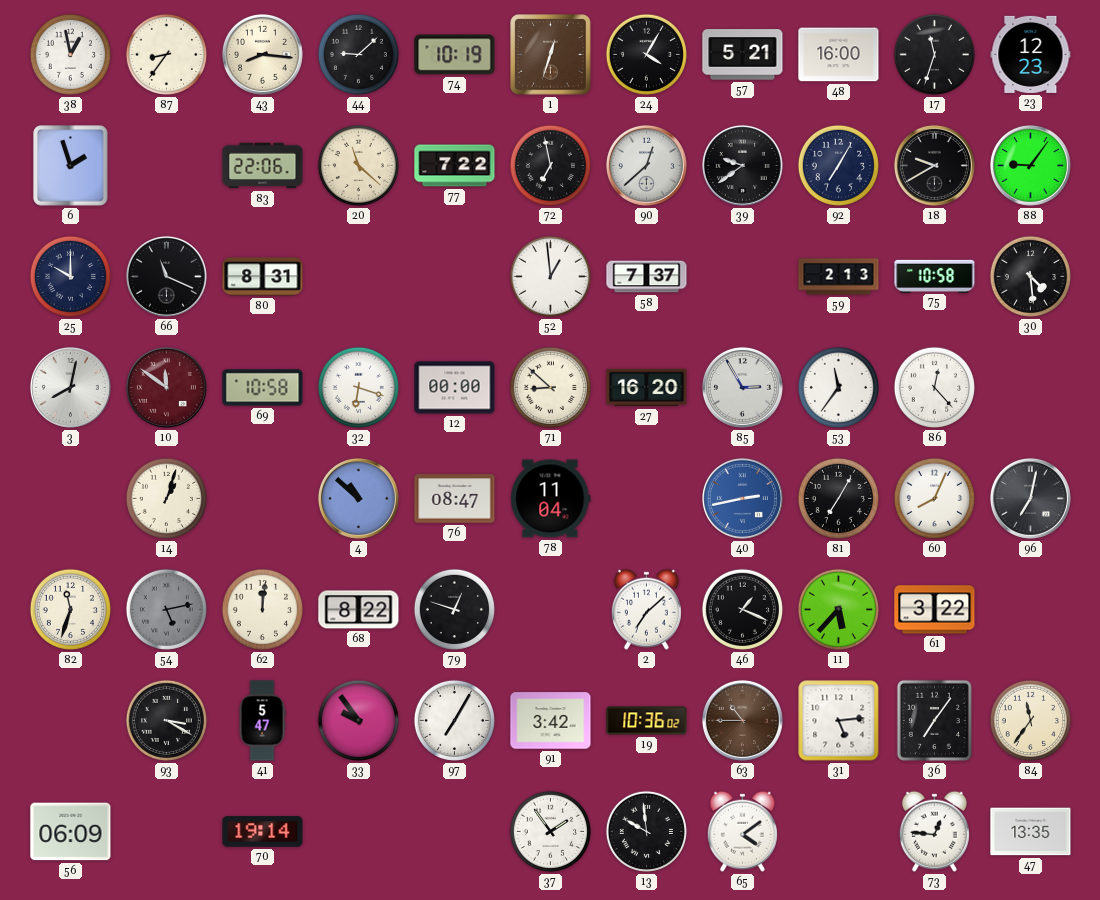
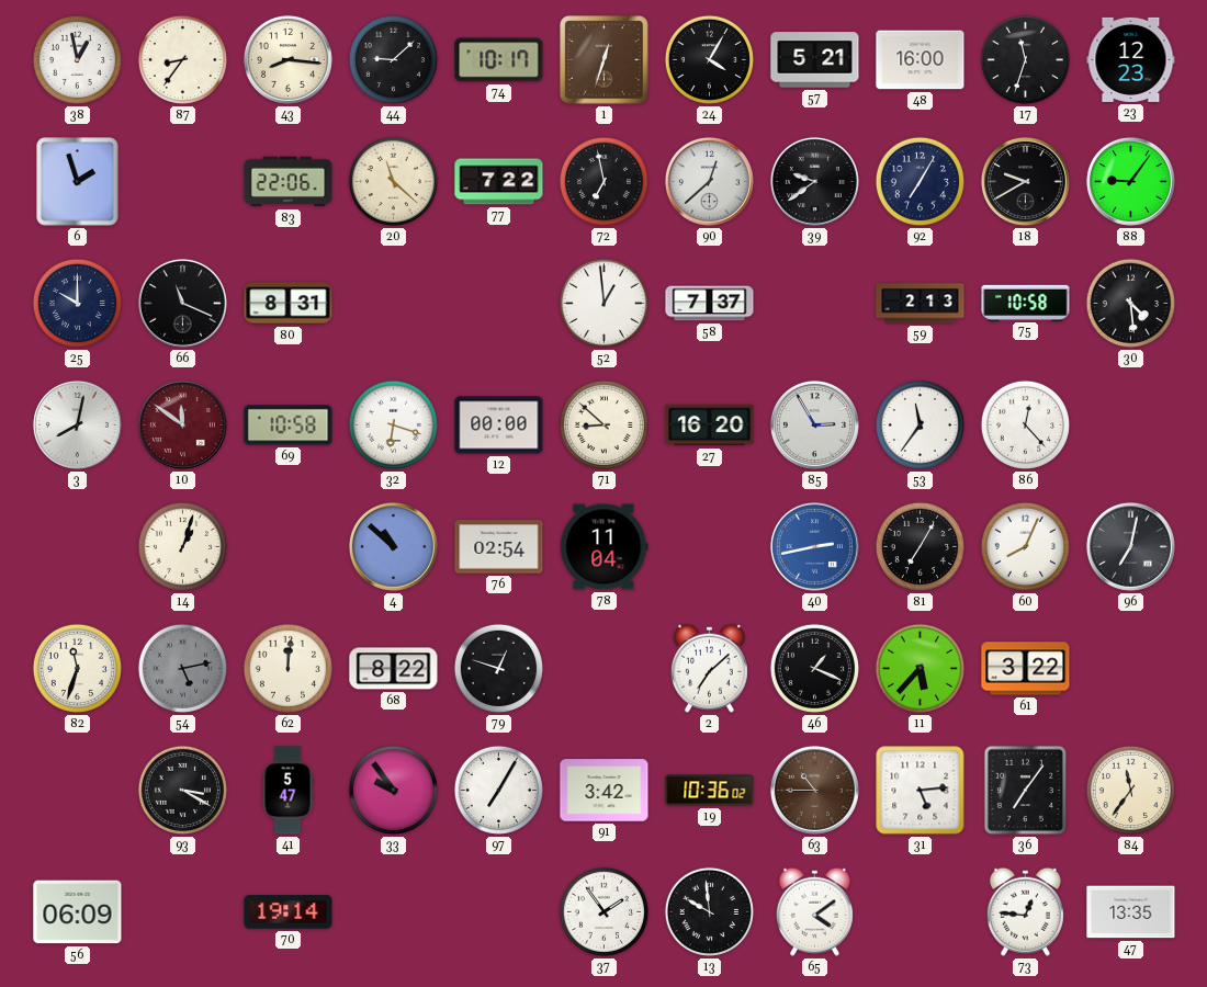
74: 10:19 -> 10:17
76: 08:47 -> 02:54
